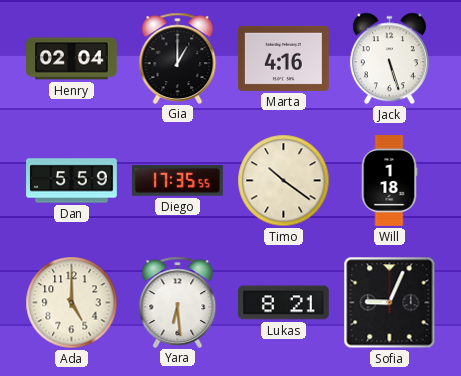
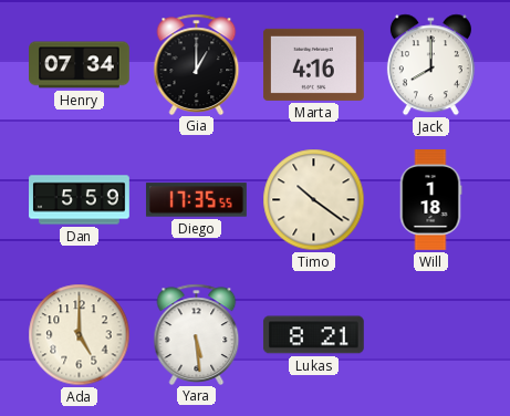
Henry: 02:04 -> 07:34
Jack: 5:27 -> 8:00
Yara: 6:29 -> 5:29
Sofia: 9:04 -> none
